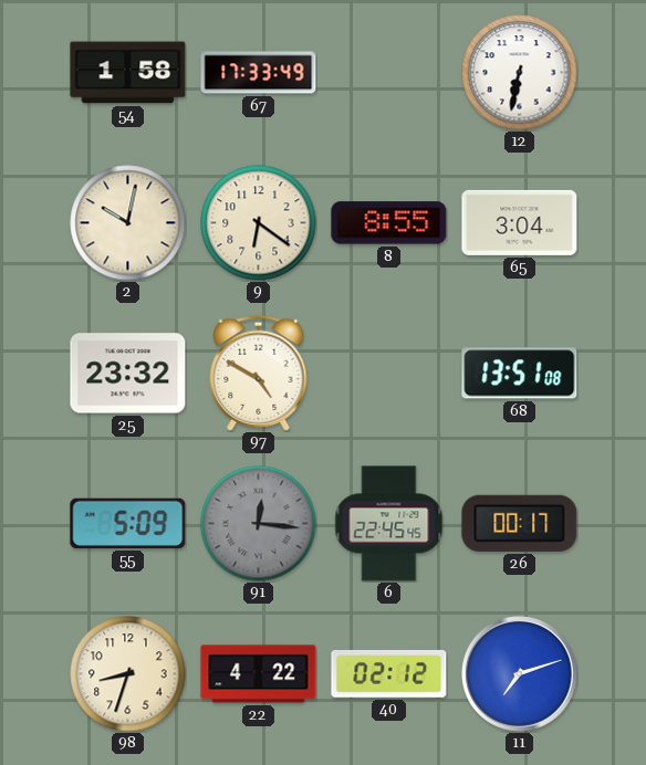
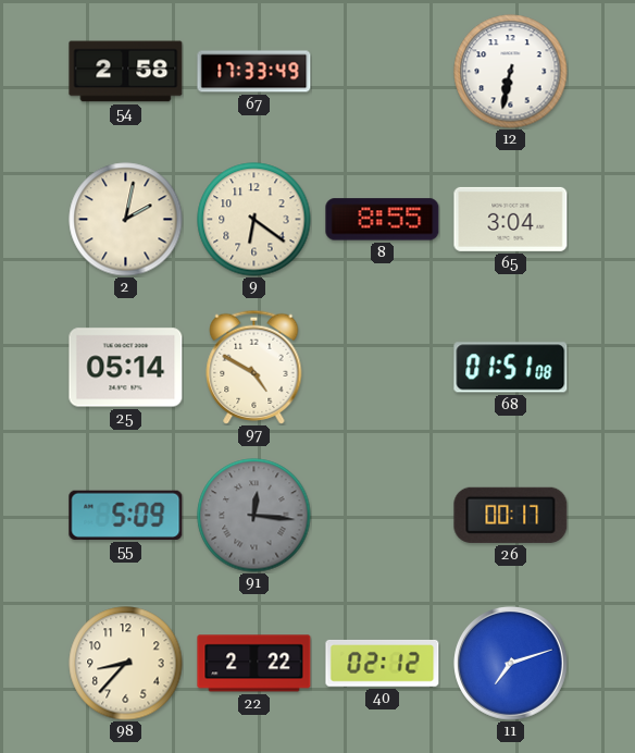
54: 1:58 -> 2:58
2: 10:02 -> 2:02
25: 23:32 -> 05:14
68: 13:51 -> 01:51
6: 22:45 -> none
98: 8:33 -> 8:37
22: 4:22 -> 2:22
